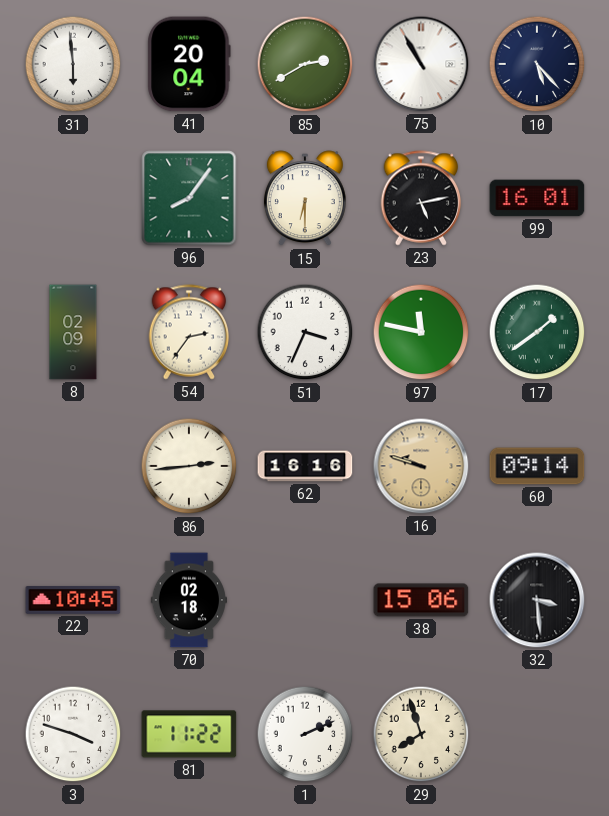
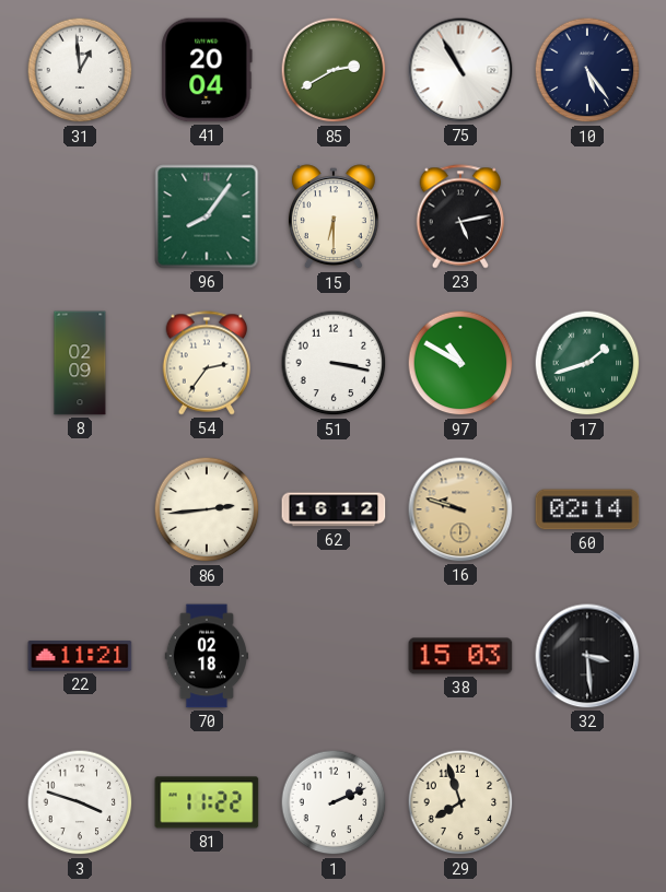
31: 5:59 -> 12:59
10: 5:23 -> 5:24
99: 16:01 -> none
51: 3:34 -> 3:17
97: 11:47 -> 10:50
17: 1:39 -> 1:42
62: 16:16 -> 16:12
60: 09:14 -> 02:14
22: 10:45 -> 11:21
38: 15:06 -> 15:03
